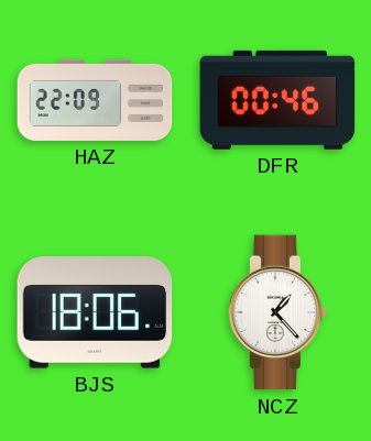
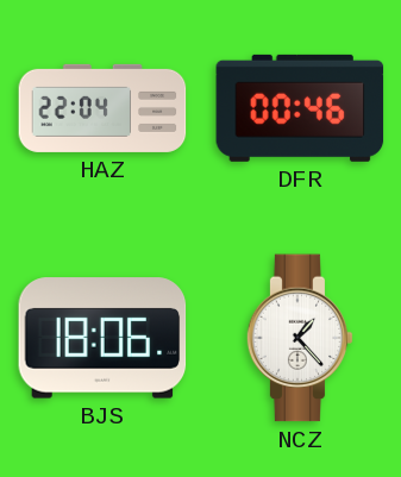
HAZ: 22:09 -> 22:04
